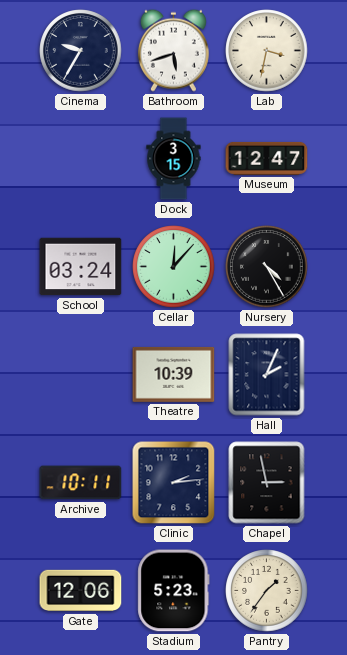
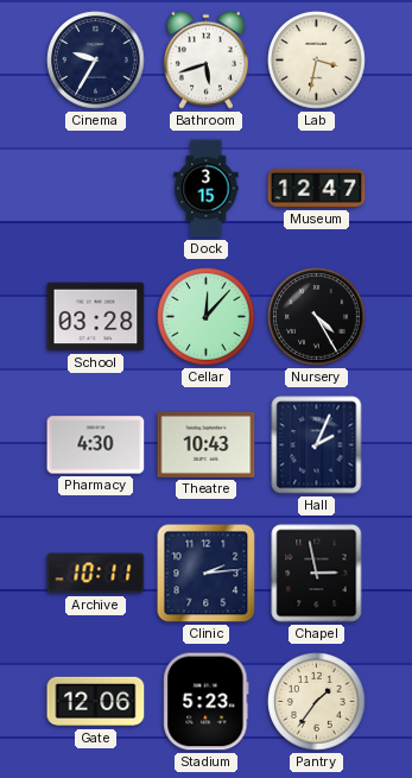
School: 03:24 -> 03:28
Pharmacy: none -> 4:30
Theatre: 10:39 -> 10:43
